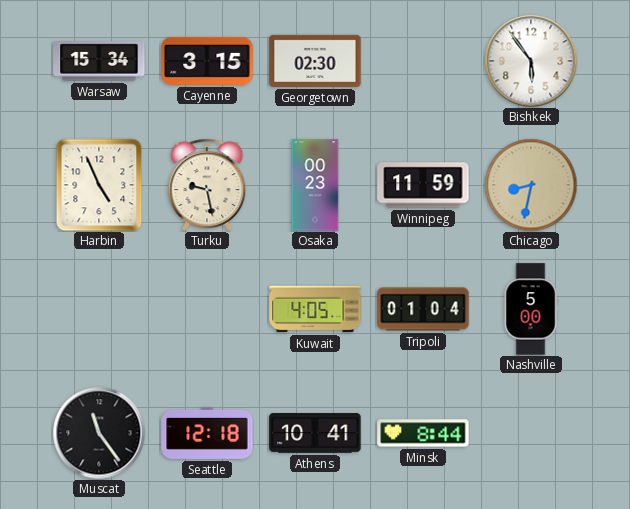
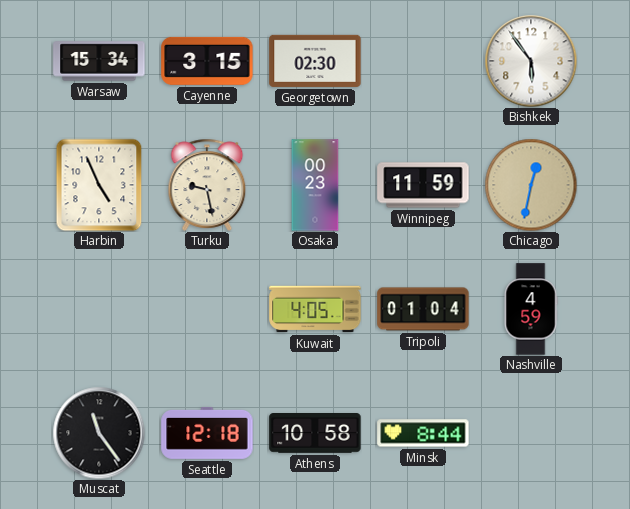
Chicago: 8:32 -> 12:32
Nashville: 5:00 -> 4:59
Athens: 10:41 -> 10:58
